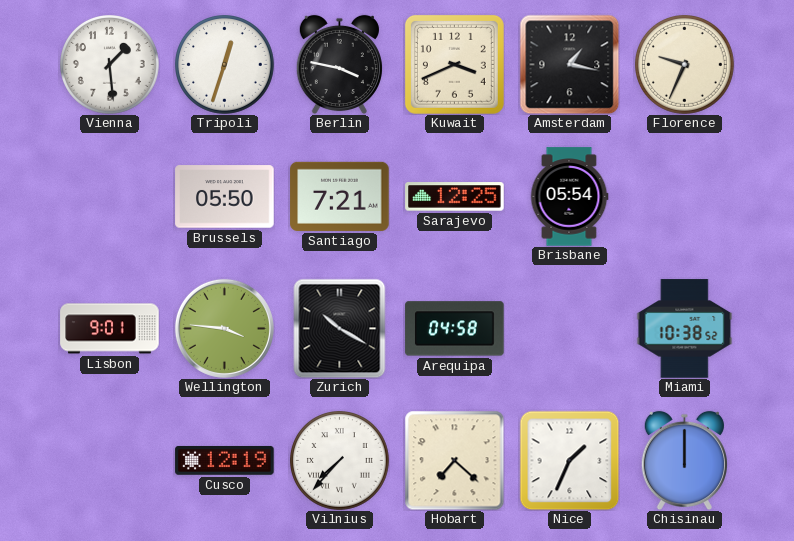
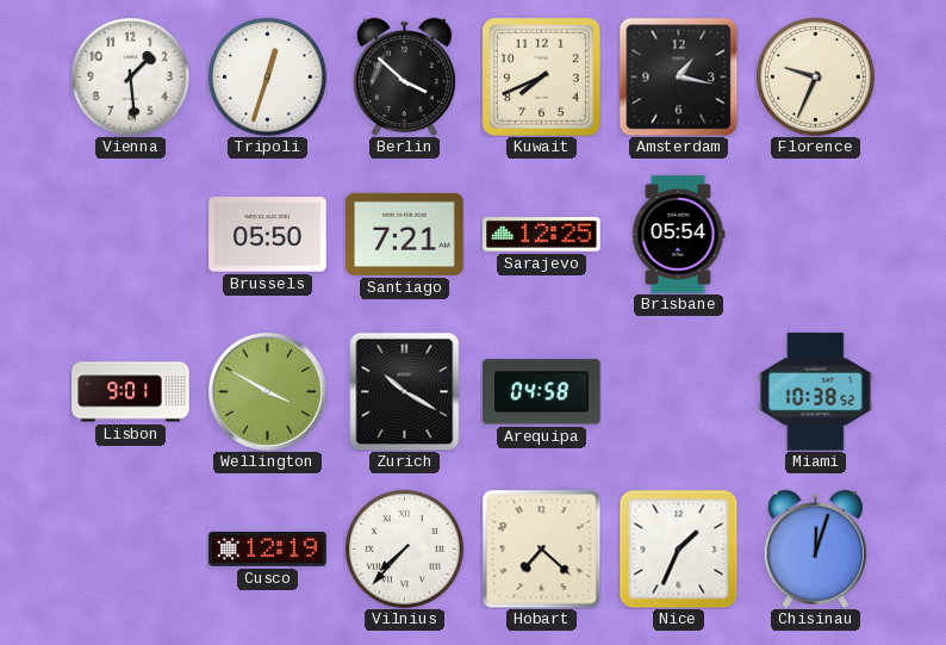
Berlin: 3:47 -> 3:52
Kuwait: 3:41 -> 7:41
Wellington: 3:46 -> 3:50
Chisinau: 12:00 -> 12:03
